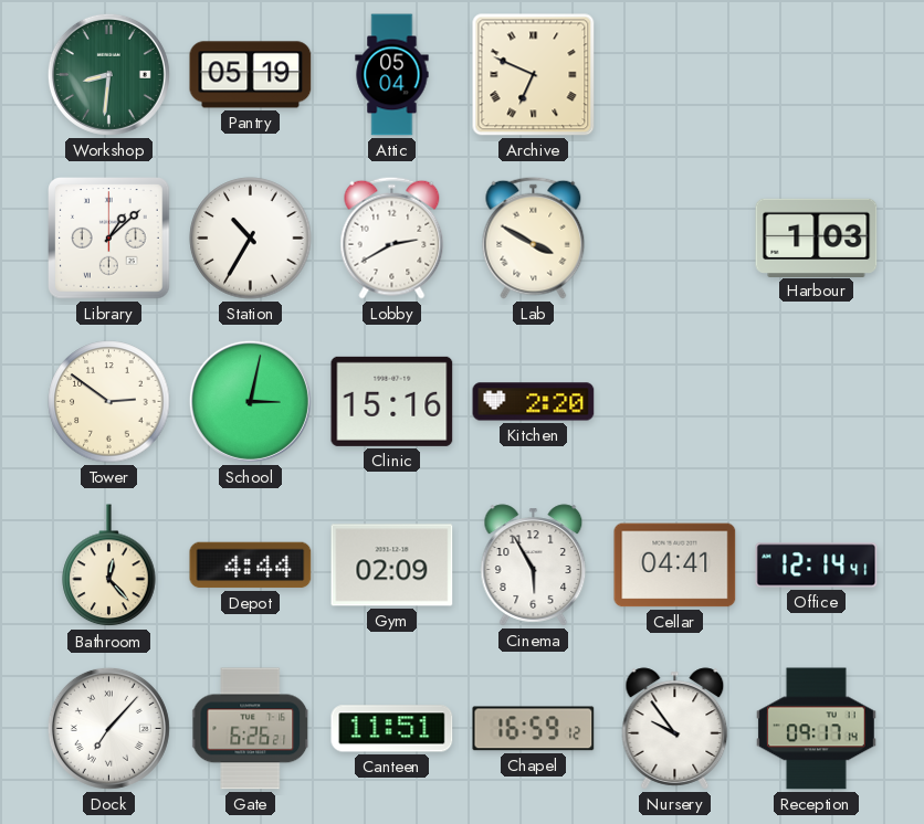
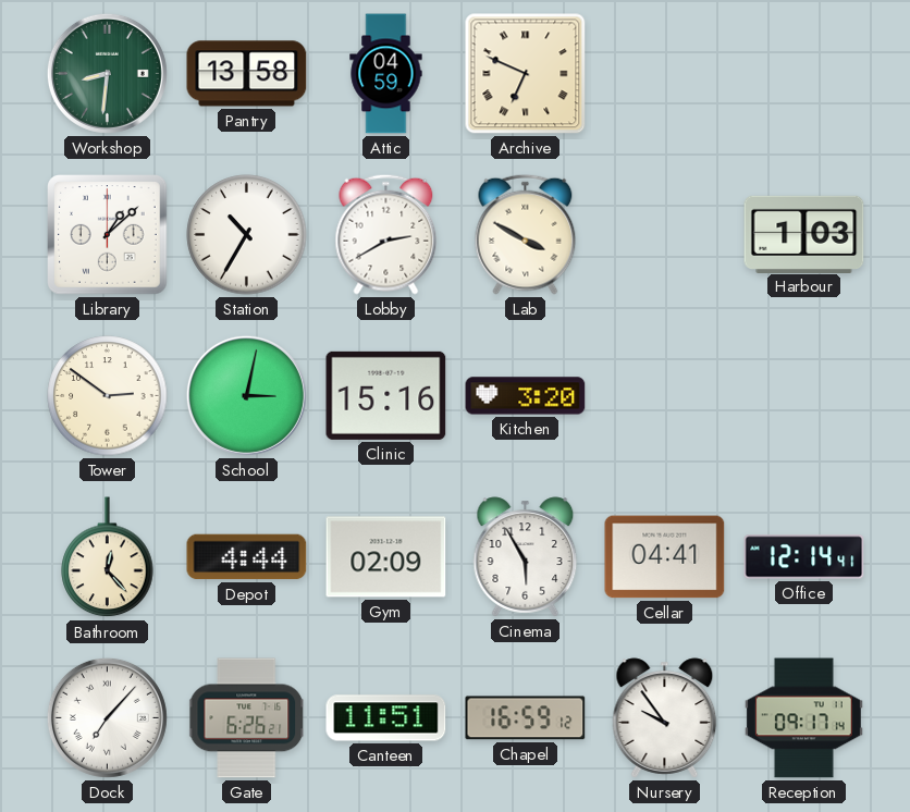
Pantry: 05:19 -> 13:58
Attic: 05:04 -> 04:59
Kitchen: 2:20 -> 3:20
